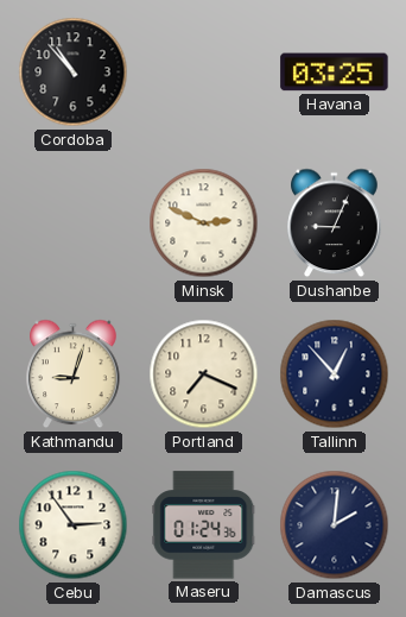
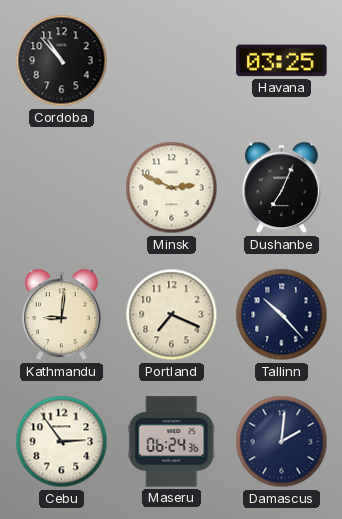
Dushanbe: 9:04 -> 7:04
Kathmandu: 9:03 -> 9:01
Tallinn: 12:53 -> 10:23
Maseru: 01:24 -> 06:24
